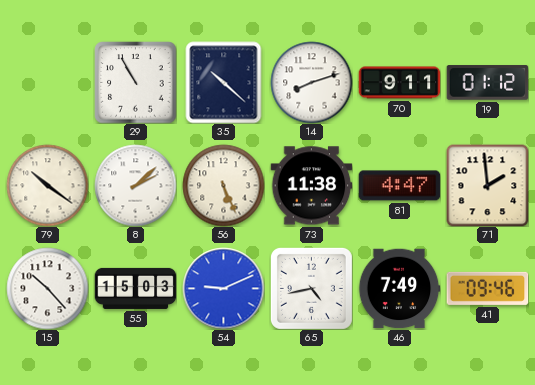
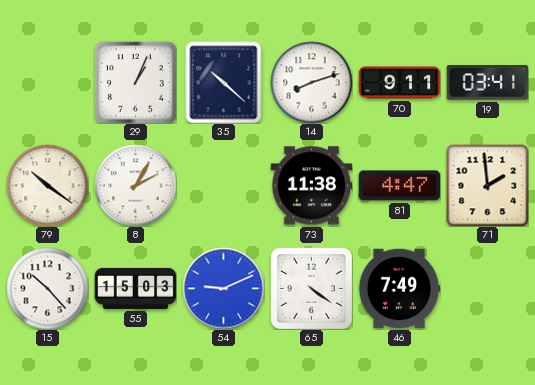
29: 10:55 -> 1:04
19: 01:12 -> 03:41
8: 2:08 -> 2:05
56: 5:26 -> none
65: 4:43 -> 4:21
41: 09:46 -> none
